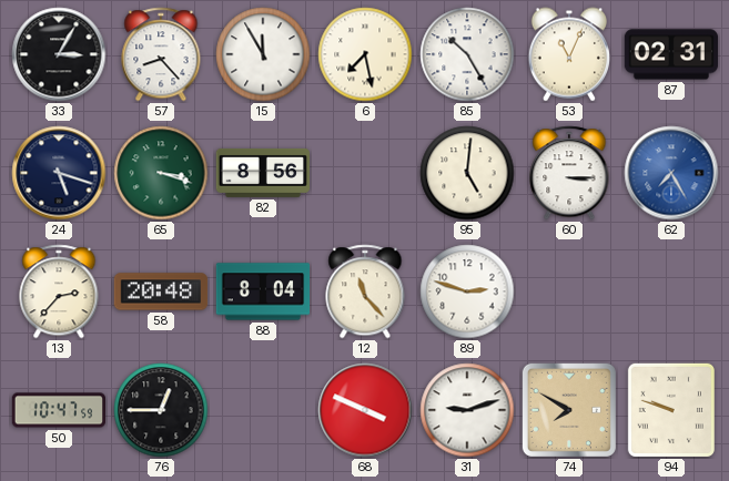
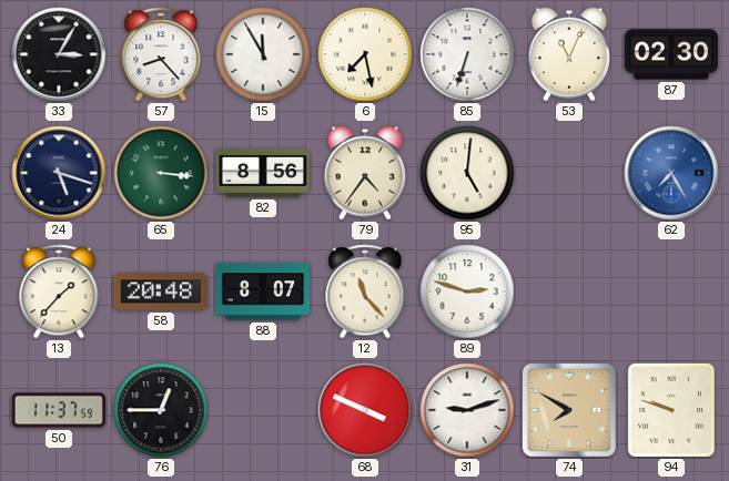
85: 10:25 -> 6:33
87: 02:31 -> 02:30
65: 3:18 -> 3:16
79: none -> 4:36
60: 3:15 -> none
13: 2:37 -> 1:37
88: 8:04 -> 8:07
50: 10:47 -> 11:37
